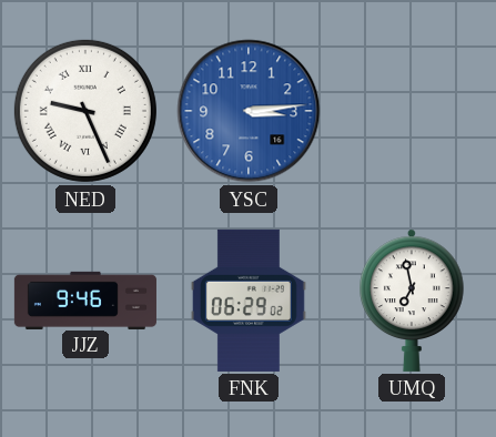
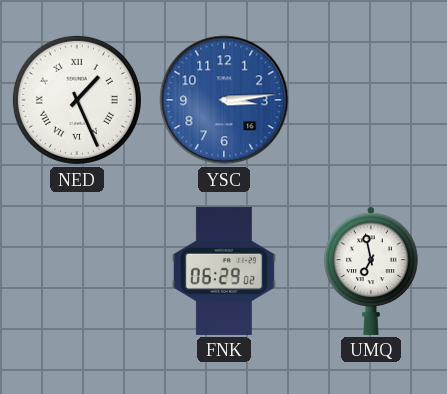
NED: 9:26 -> 1:26
JJZ: 9:46 -> none
